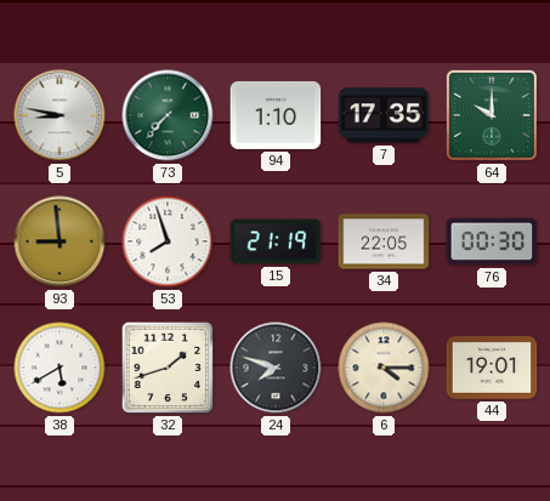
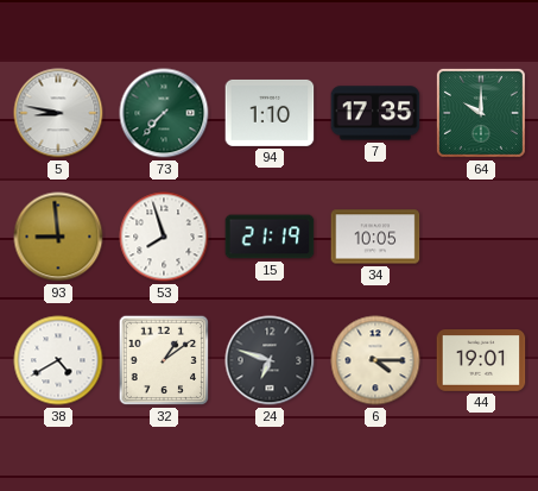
34: 22:05 -> 10:05
76: 00:30 -> none
38: 5:40 -> 4:40
32: 1:42 -> 1:09
24: 7:48 -> 6:48
